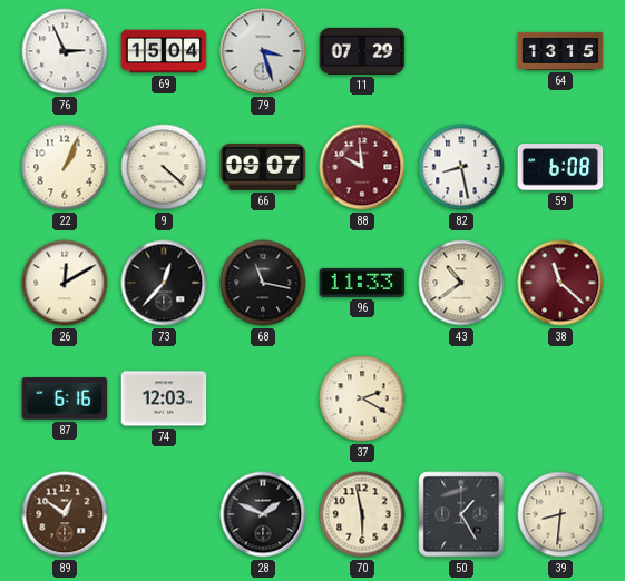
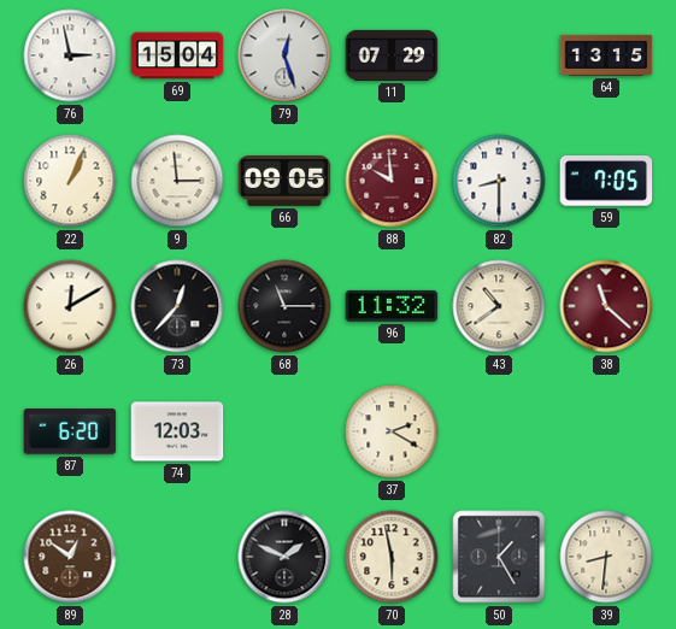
76: 2:56 -> 2:58
79: 3:27 -> 12:27
9: 4:22 -> 2:59
66: 09:07 -> 09:05
82: 8:28 -> 8:30
59: 6:08 -> 7:05
68: 11:17 -> 11:15
96: 11:33 -> 11:32
87: 6:16 -> 6:20
